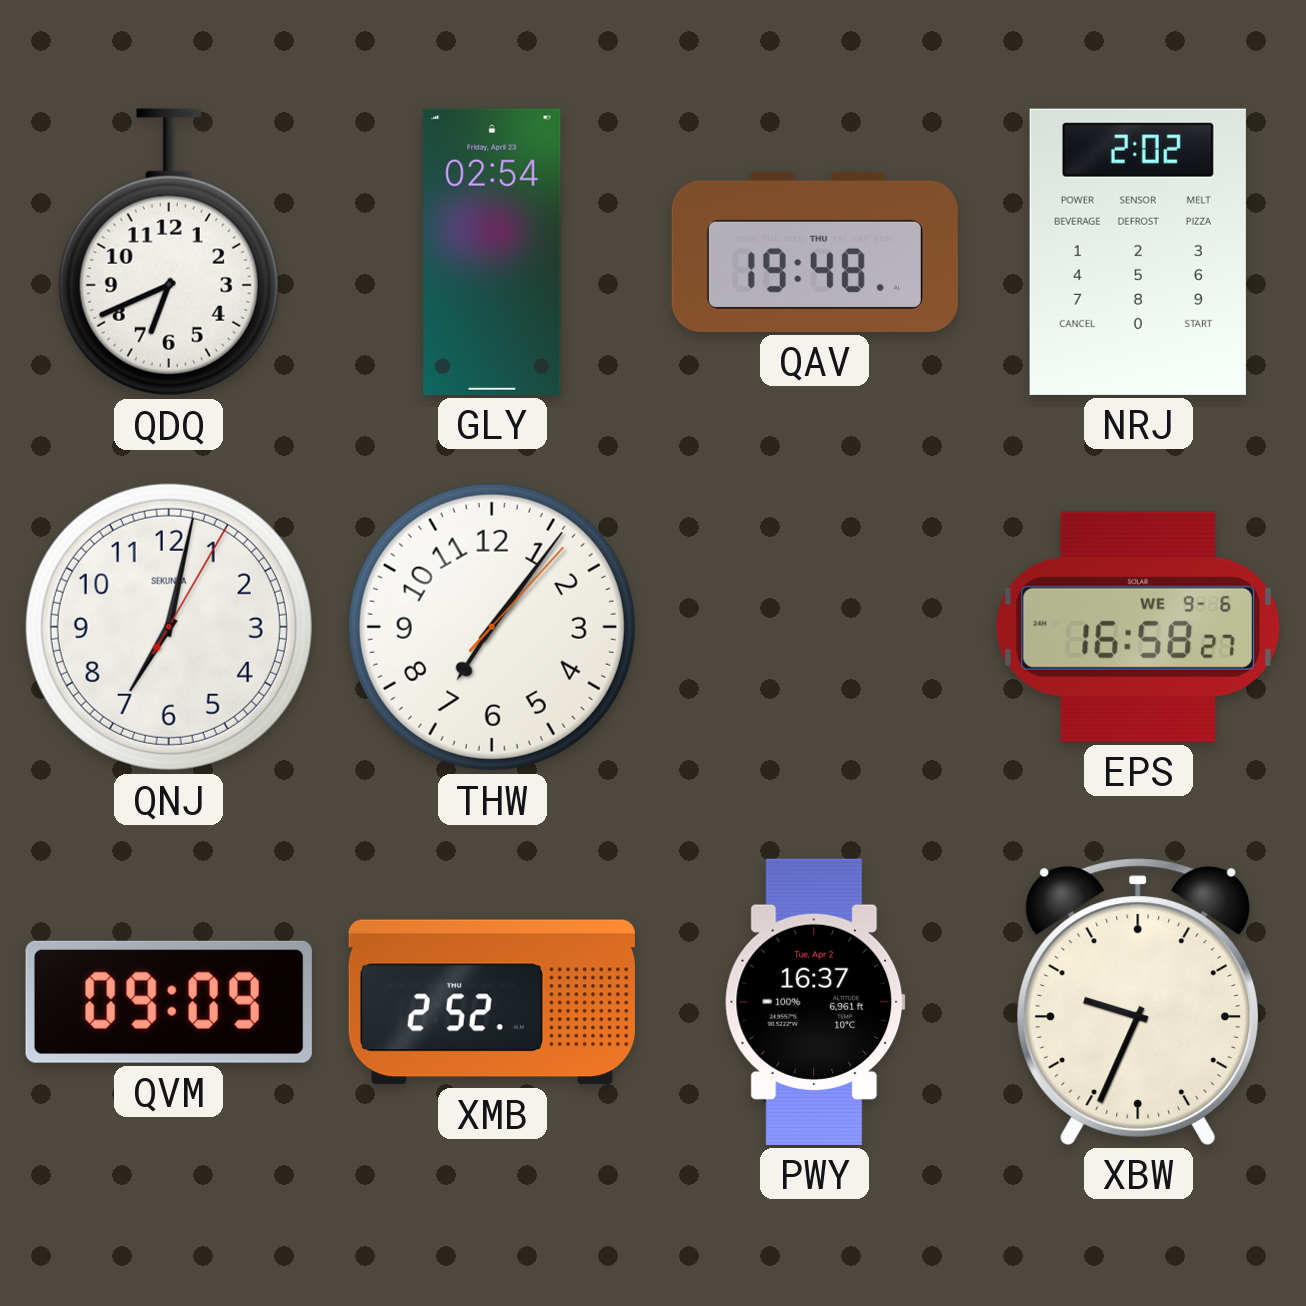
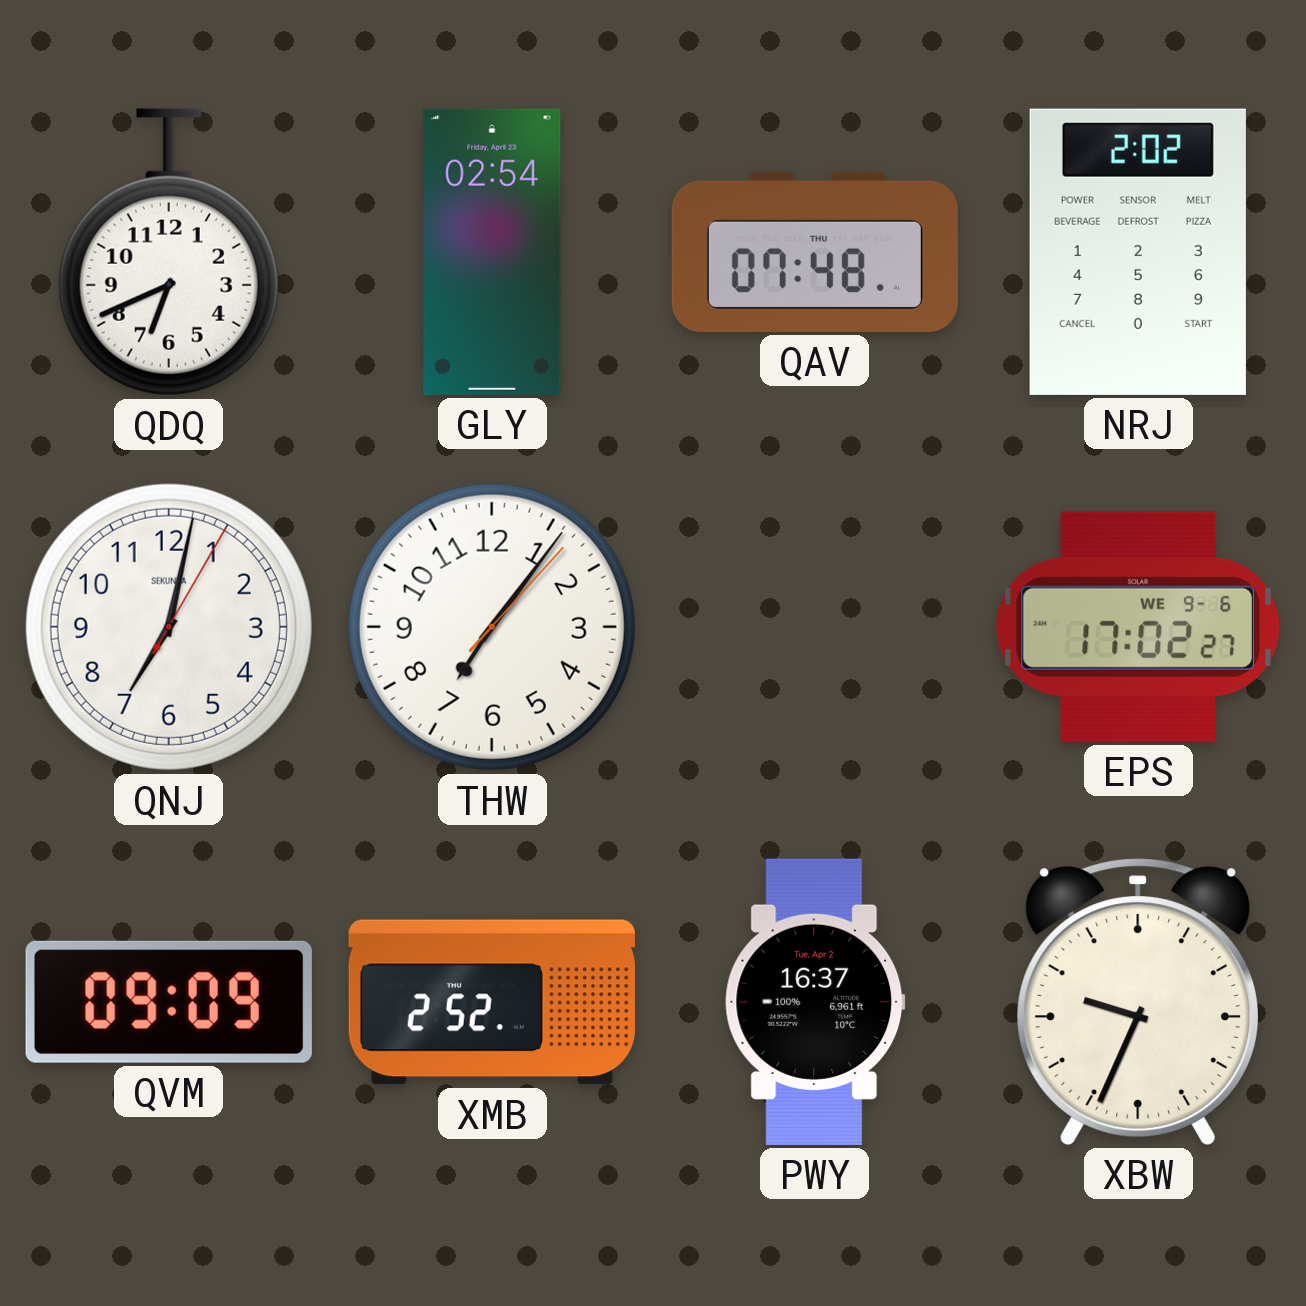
QAV: 19:48 -> 07:48
EPS: 16:58 -> 17:02
